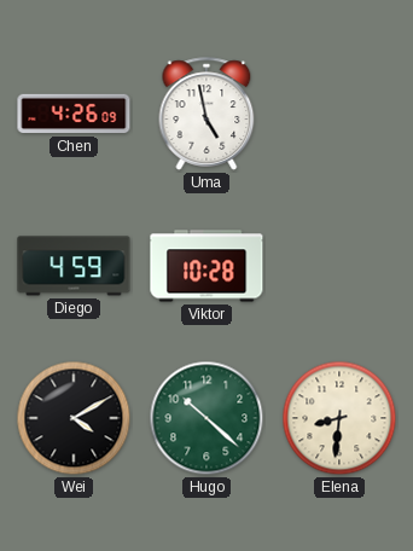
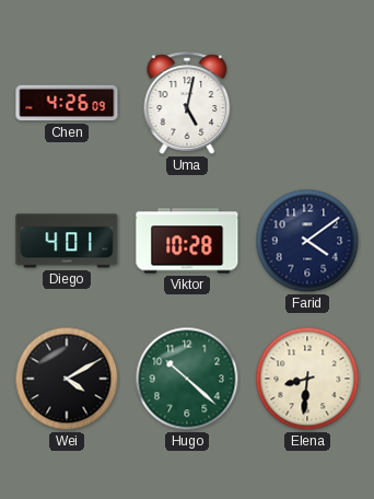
Uma: 4:58 -> 5:02
Diego: 4:59 -> 4:01
Farid: none -> 4:09
